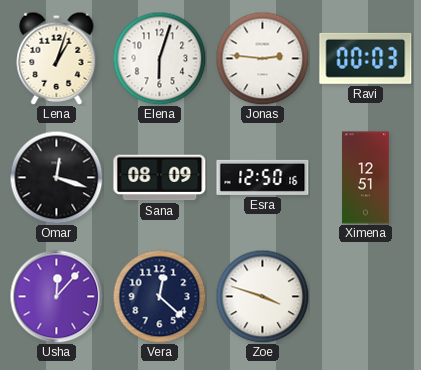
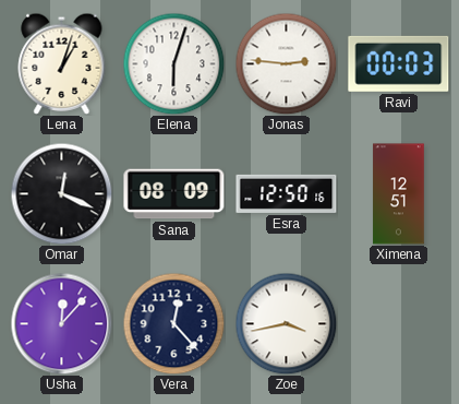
Omar: 12:18 -> 12:19
Vera: 12:22 -> 12:23
Zoe: 3:48 -> 3:43
